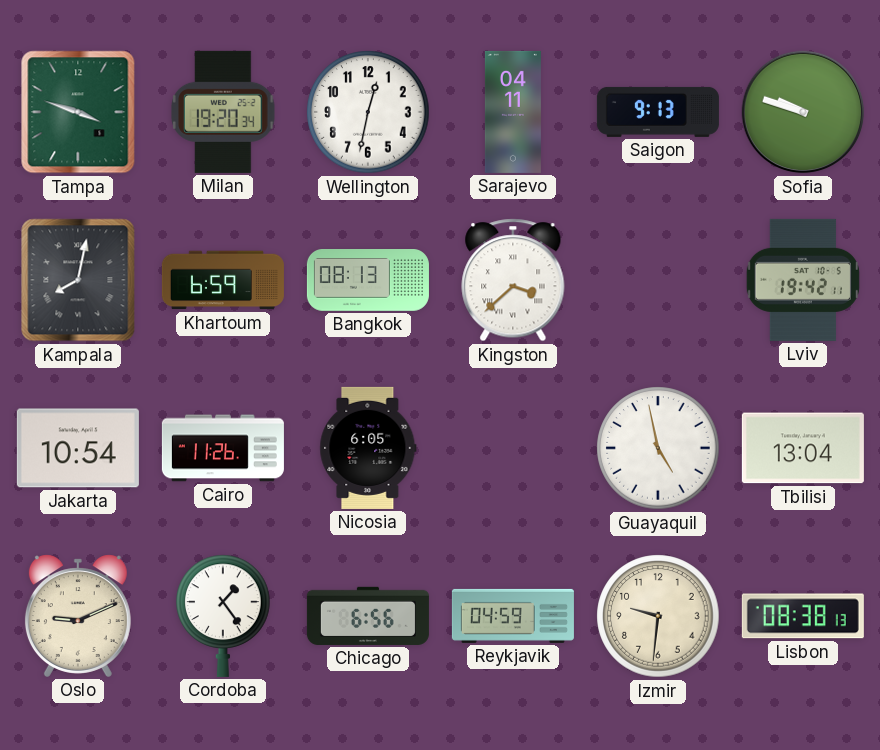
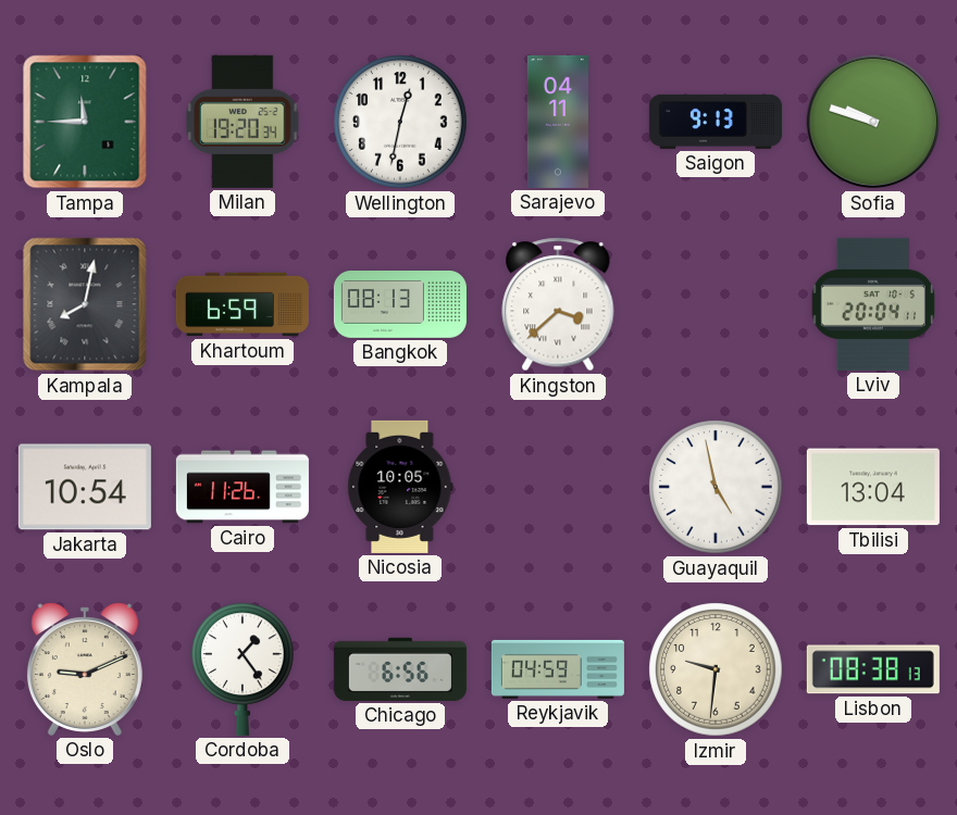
Tampa: 3:48 -> 11:45
Lviv: 19:42 -> 20:04
Nicosia: 6:05 -> 10:05
